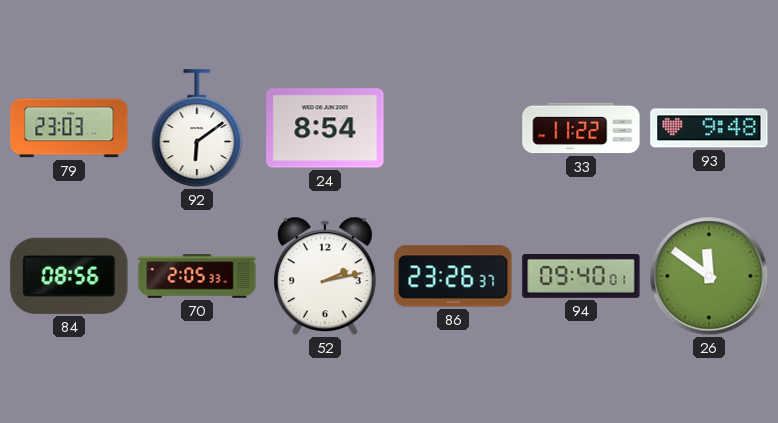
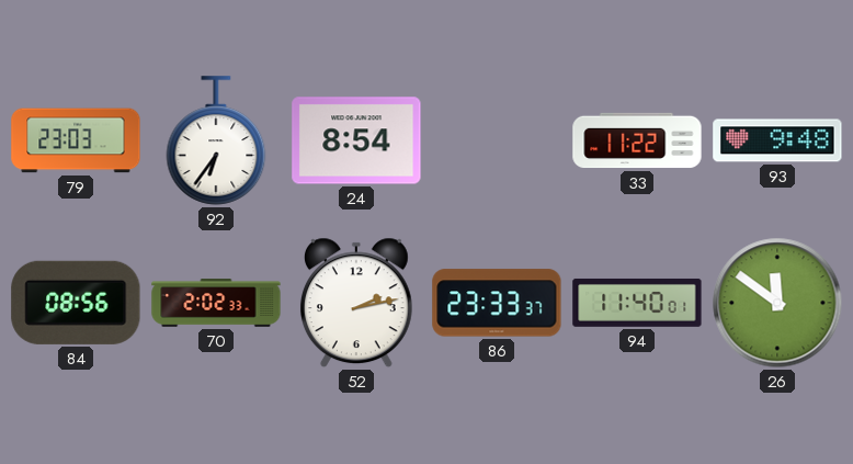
92: 6:09 -> 6:36
70: 2:05 -> 2:02
86: 23:26 -> 23:33
94: 09:40 -> 11:40
